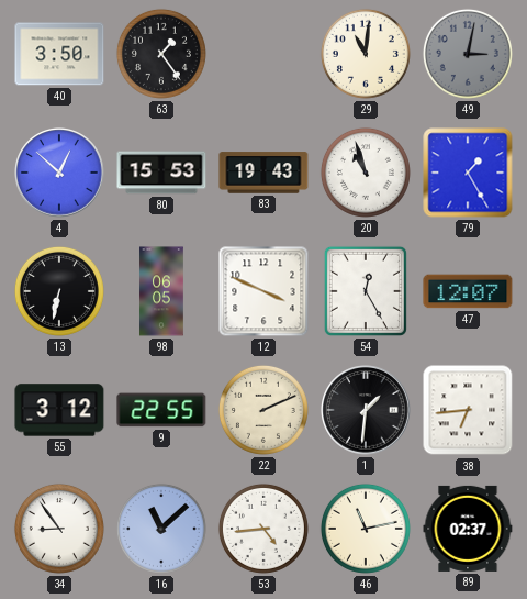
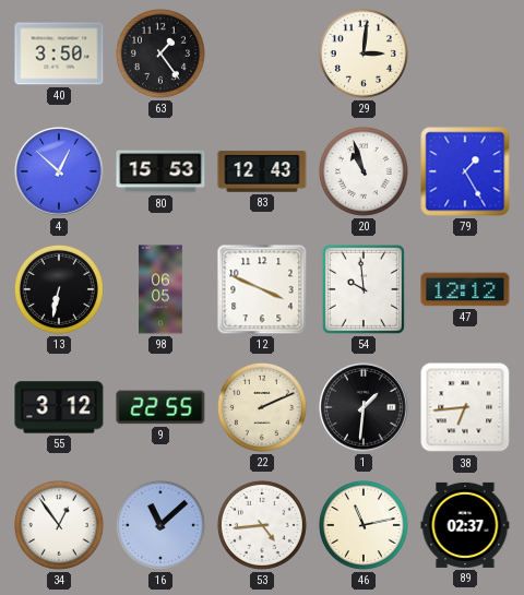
29: 11:01 -> 3:01
49: 3:02 -> none
83: 19:43 -> 12:43
54: 12:25 -> 9:59
47: 12:07 -> 12:12
34: 8:54 -> 12:54
